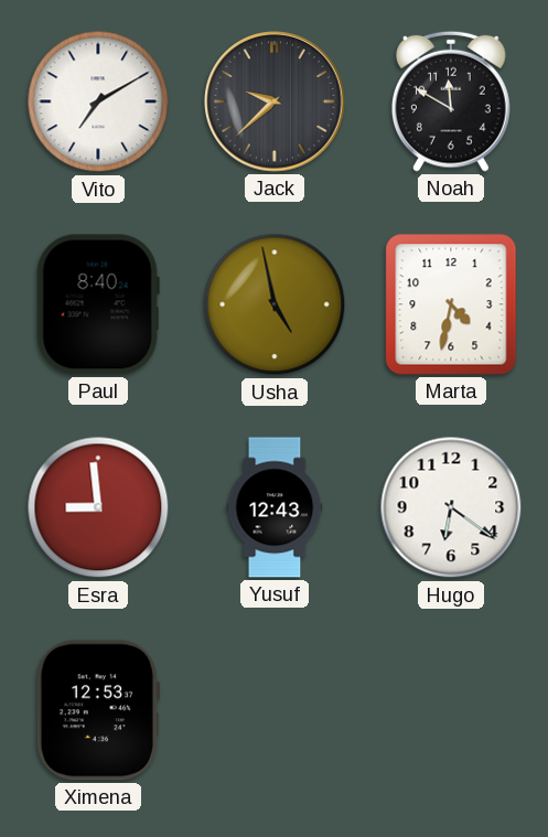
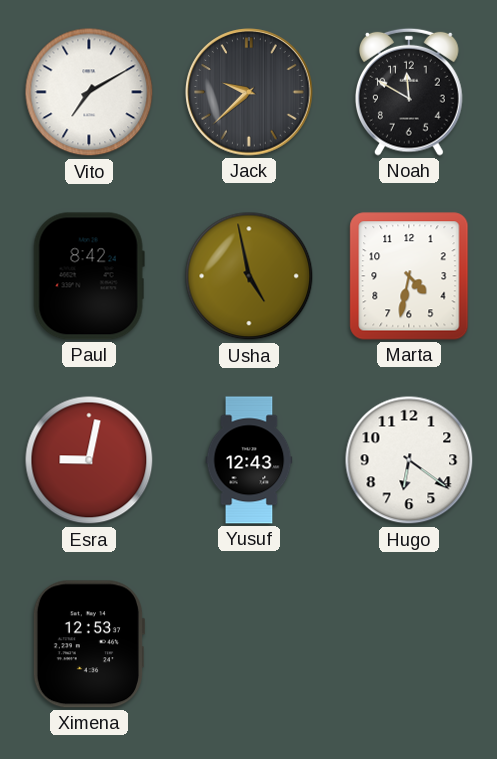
Paul: 8:40 -> 8:42
Esra: 8:59 -> 9:02
